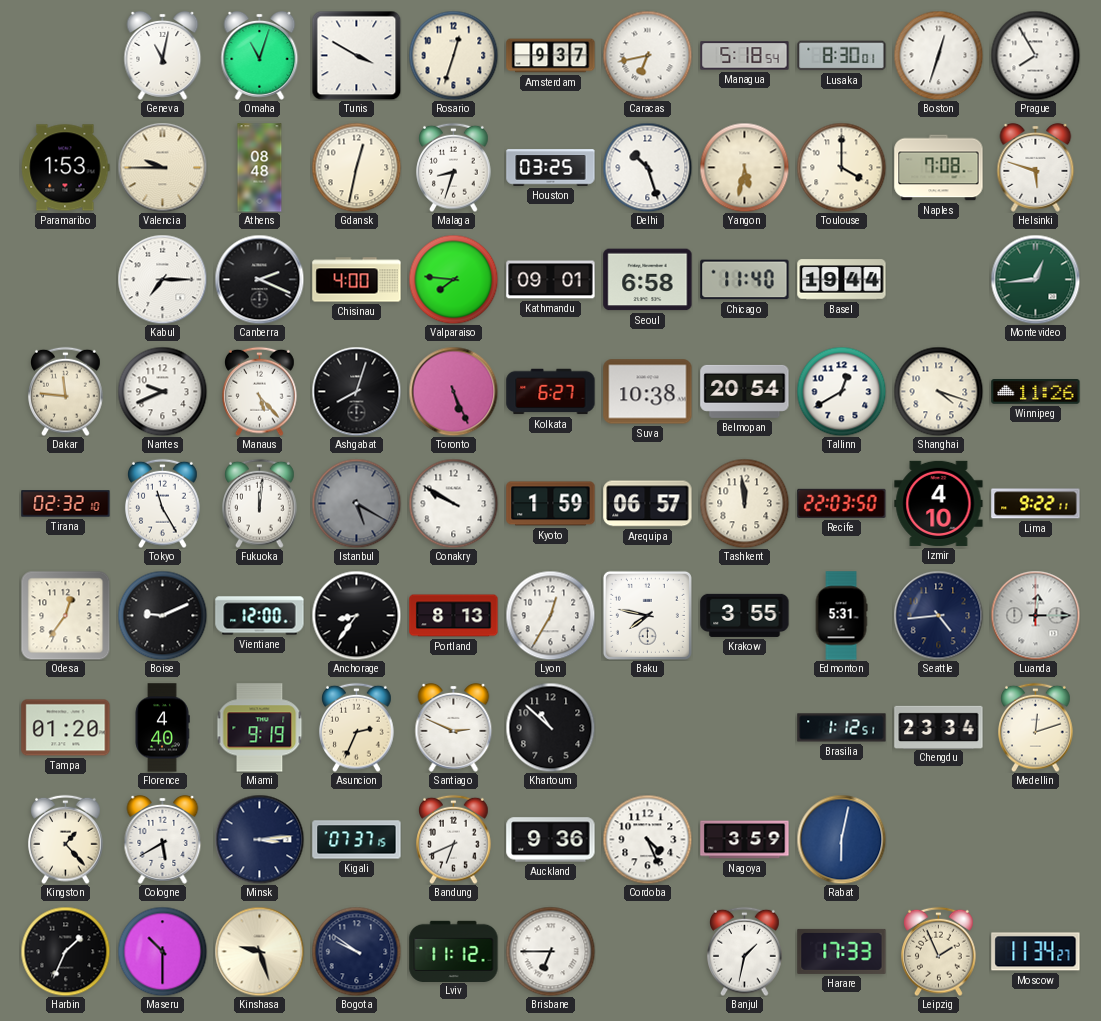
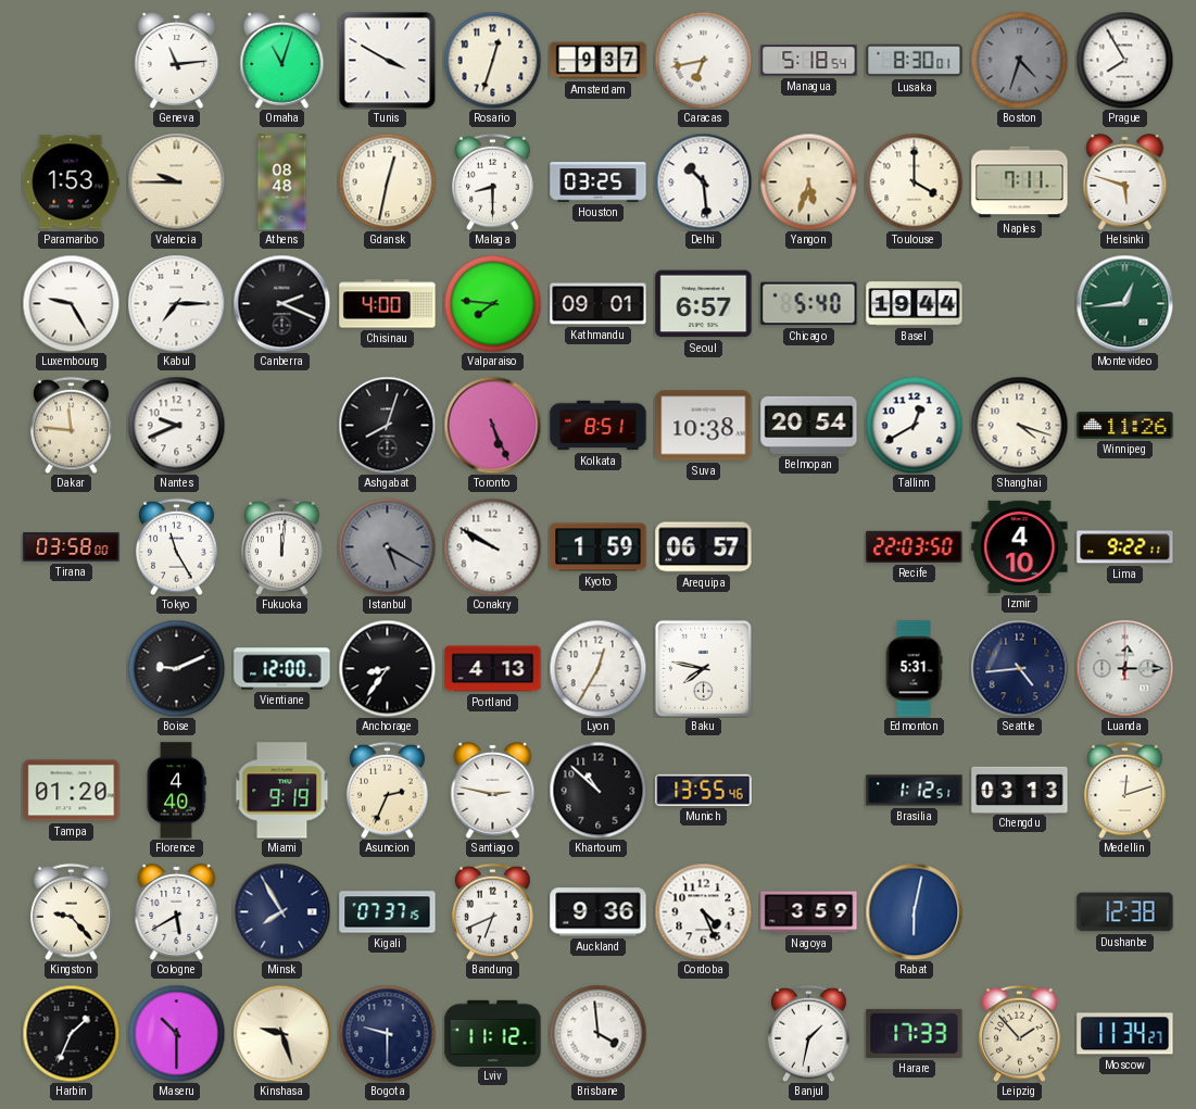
Geneva: 11:02 -> 11:14
Boston: 12:33 -> 4:33
Boston dial: white -> grey
Malaga: 8:33 -> 8:30
Delhi: 10:27 -> 10:29
Yangon: 5:32 -> 5:33
Naples: 7:08 -> 7:11
Luxembourg: none -> 9:25
Seoul: 6:58 -> 6:57
Chicago: 11:40 -> 5:40
Manaus: 5:23 -> none
Kolkata: 6:27 -> 8:51
Tirana: 02:32 -> 03:58
Tashkent: 11:59 -> none
Odesa: 12:36 -> none
Portland: 8:13 -> 4:13
Krakow: 3:55 -> none
Santiago: 2:49 -> 2:47
Munich: none -> 13:55
Chengdu: 23:34 -> 03:13
Kingston: 1:23 -> 9:23
Minsk: 3:14 -> 7:55
Dushanbe: none -> 12:38
Bogota: 9:51 -> 9:30
Brisbane: 6:45 -> 3:59
Leipzig: 1:56 -> 1:53
